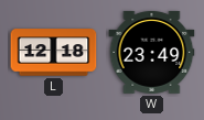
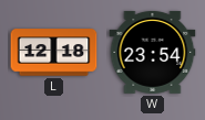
W: 23:49 -> 23:54
